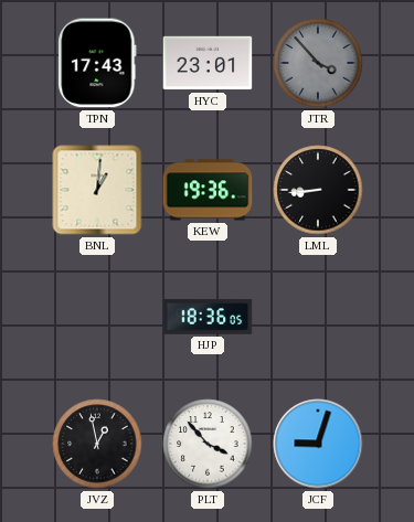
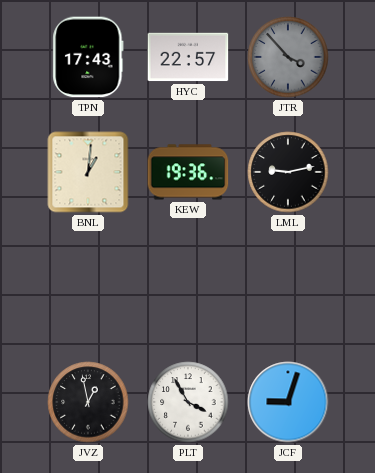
HYC: 23:01 -> 22:57
LML: 8:44 -> 9:13
HJP: 18:36 -> none
PLT: 3:53 -> 3:55
